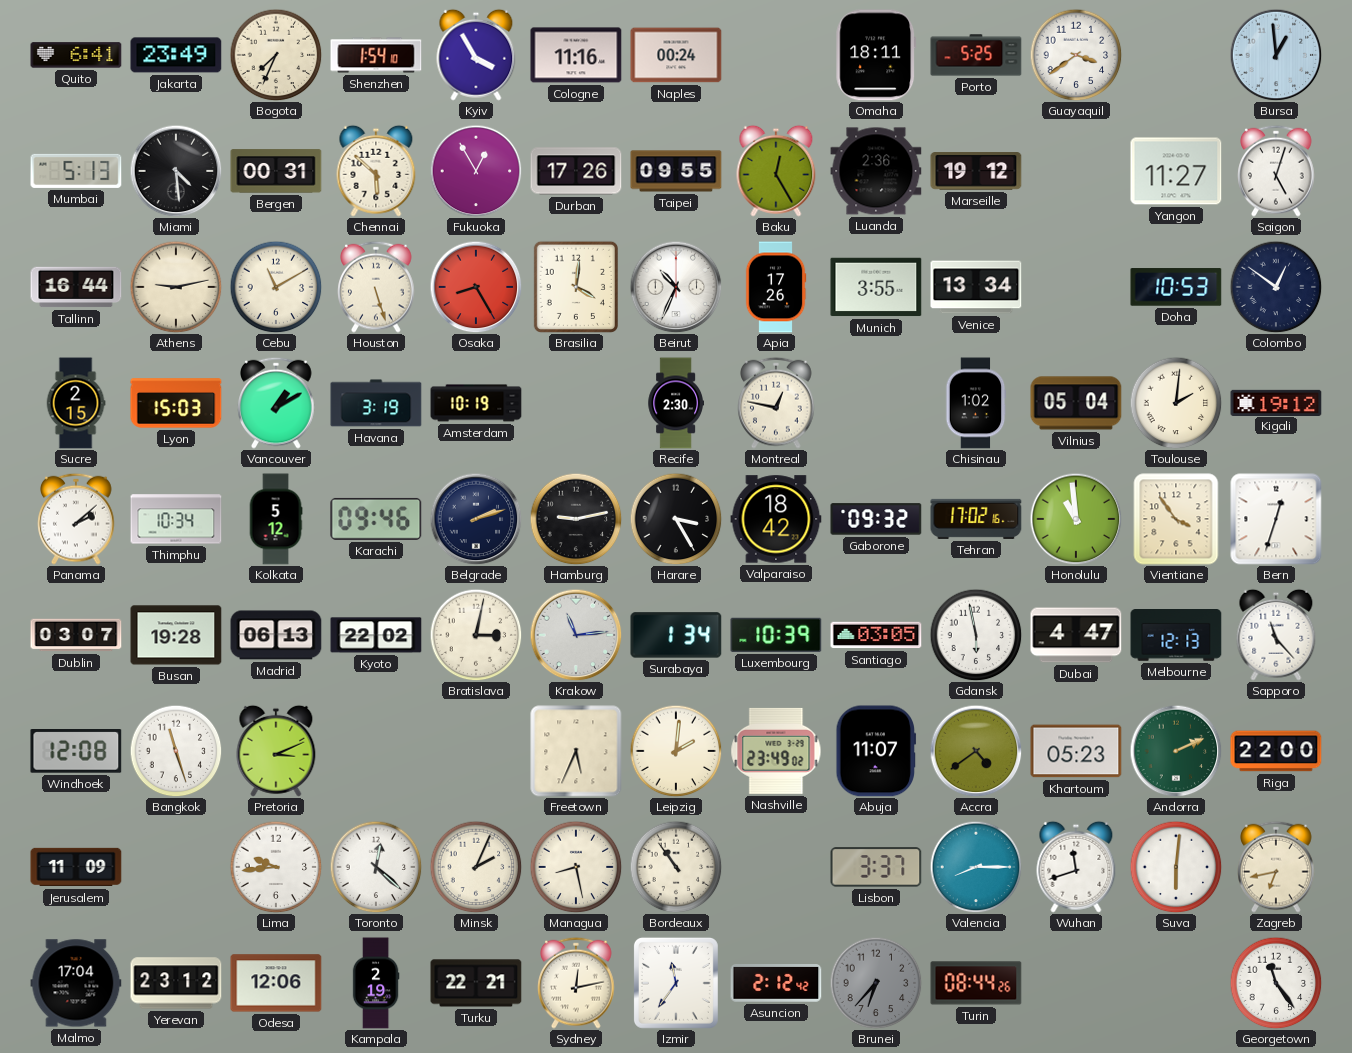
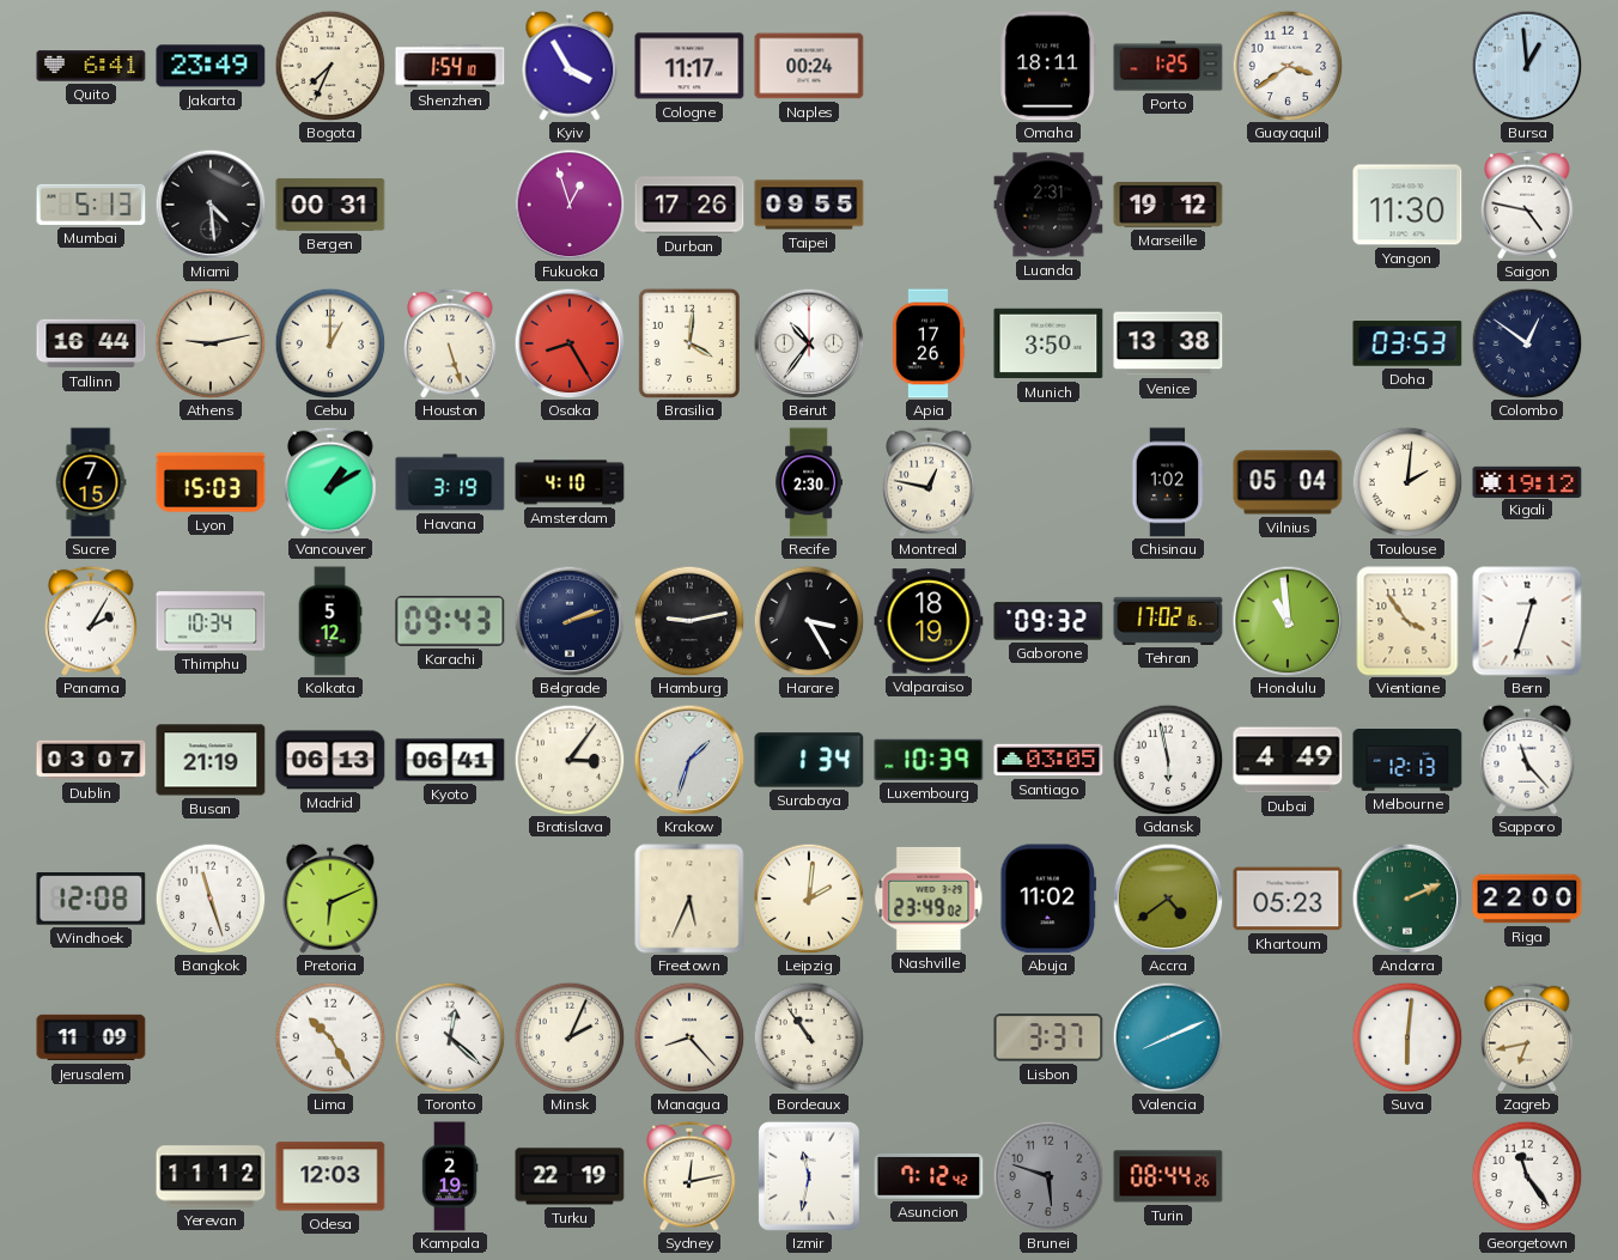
Cologne: 11:16 -> 11:17
Porto: 5:25 -> 1:25
Chennai: 5:52 -> none
Fukuoka: 12:55 -> 12:57
Baku: 12:25 -> none
Luanda: 2:36 -> 2:31
Yangon: 11:27 -> 11:30
Saigon: 5:03 -> 4:47
Cebu: 11:10 -> 1:00
Beirut: 10:34 -> 10:36
Munich: 3:55 -> 3:50
Venice: 13:34 -> 13:38
Doha: 10:53 -> 03:53
Sucre: 2:15 -> 7:15
Amsterdam: 10:19 -> 4:10
Panama: 2:08 -> 2:05
Karachi: 09:46 -> 09:43
Valparaiso: 18:42 -> 18:19
Busan: 19:28 -> 21:19
Kyoto: 22:02 -> 06:41
Bratislava: 3:02 -> 3:06
Krakow: 11:14 -> 1:33
Dubai: 4:47 -> 4:49
Pretoria: 3:11 -> 6:11
Abuja: 11:07 -> 11:02
Lima: 9:44 -> 10:25
Managua: 8:28 -> 8:23
Valencia: 8:15 -> 8:11
Wuhan: 11:42 -> none
Malmo: 17:04 -> none
Yerevan: 23:12 -> 11:12
Odesa: 12:06 -> 12:03
Turku: 22:21 -> 22:19
Izmir: 11:36 -> 11:32
Asuncion: 2:12 -> 7:12
Brunei: 6:37 -> 5:48
